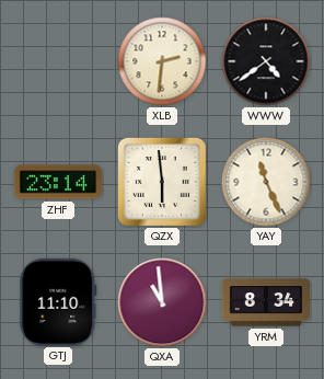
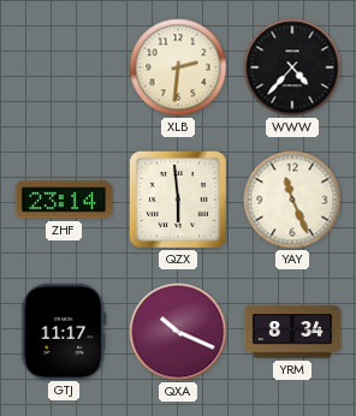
WWW: 4:39 -> 4:37
GTJ: 11:10 -> 11:17
QXA: 10:59 -> 10:19
